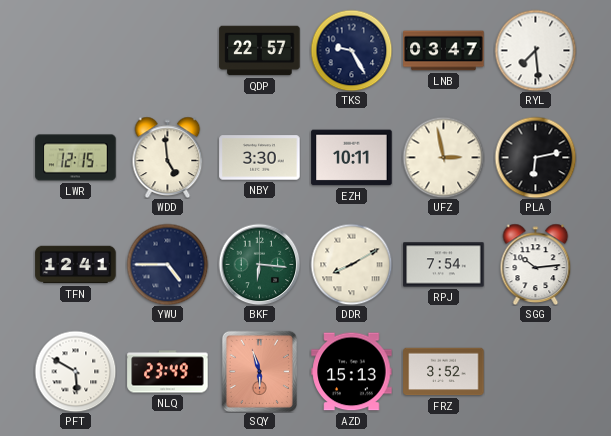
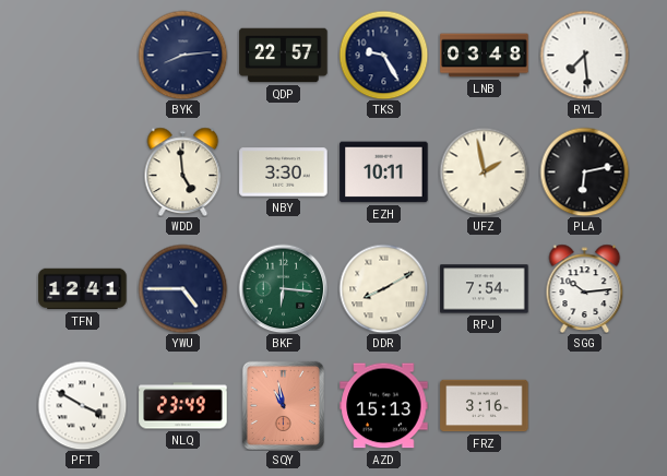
BYK: none -> 8:14
LNB: 03:47 -> 03:48
LWR: 12:15 -> none
UFZ: 2:58 -> 1:58
PFT: 5:50 -> 3:50
SQY: 5:57 -> 10:58
FRZ: 3:52 -> 3:16
